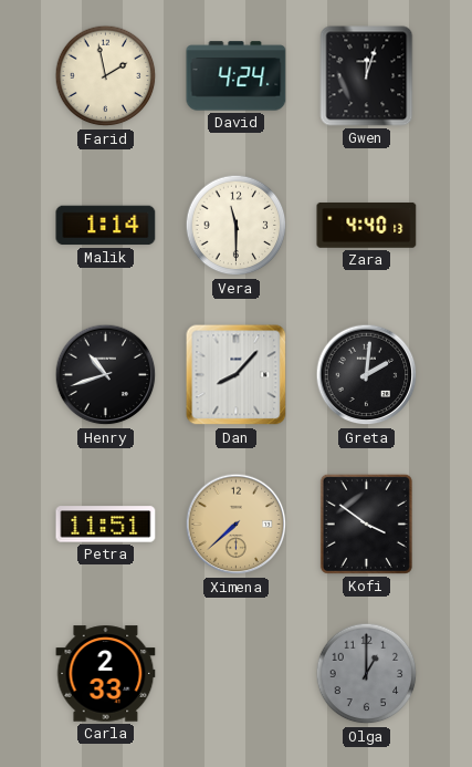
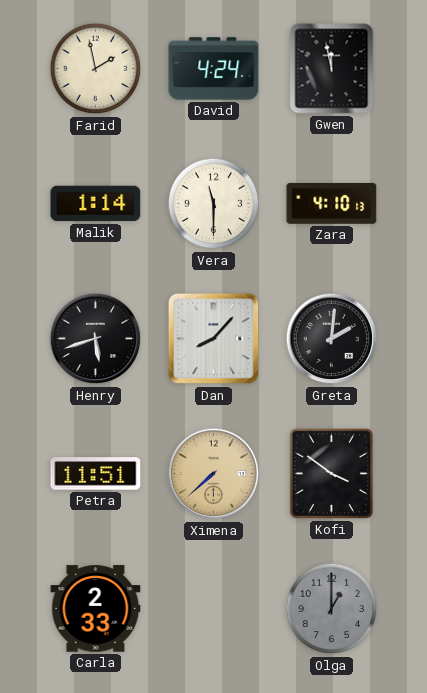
Gwen: 12:03 -> 11:58
Zara: 4:40 -> 4:10
Henry: 10:42 -> 5:42
